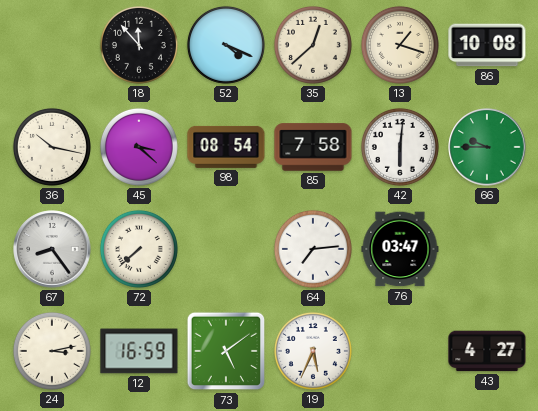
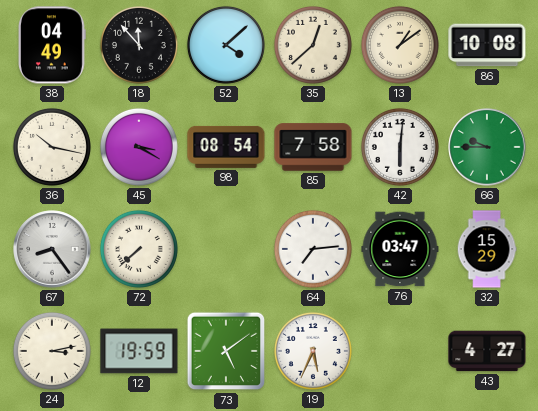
38: none -> 04:49
52: 4:19 -> 4:08
13: 1:18 -> 1:09
45: 3:22 -> 3:20
32: none -> 15:29
12: 16:59 -> 19:59
